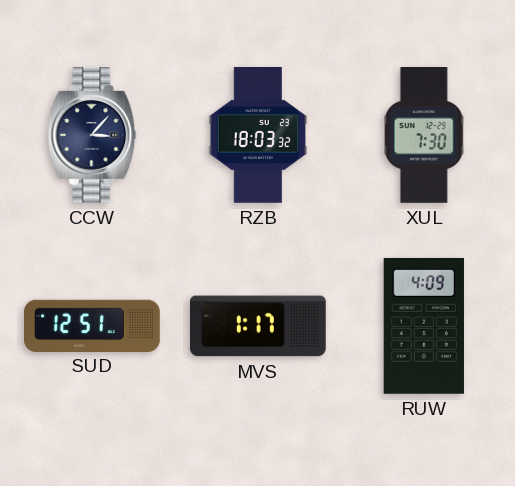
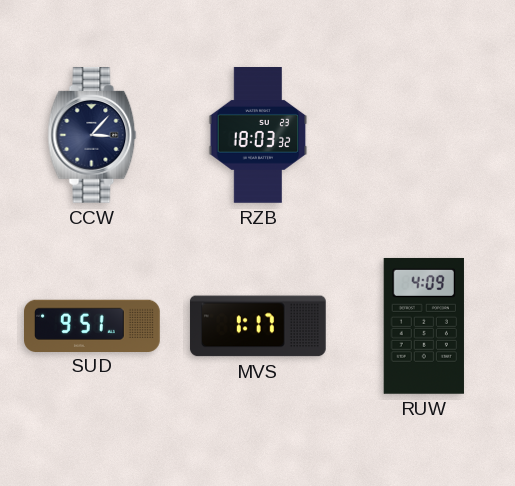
XUL: 7:30 -> none
SUD: 12:51 -> 9:51
